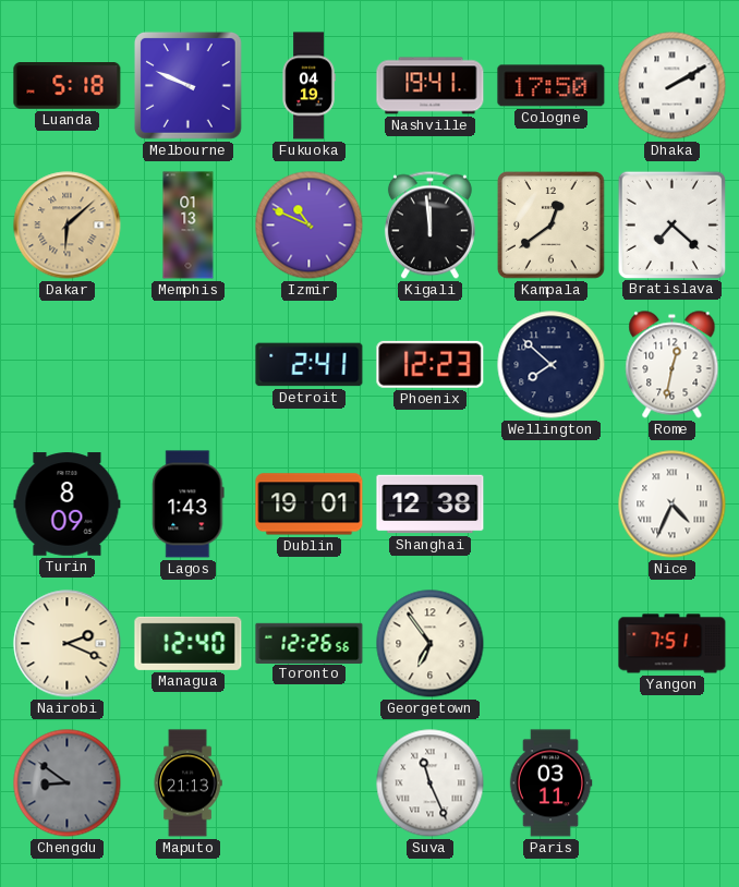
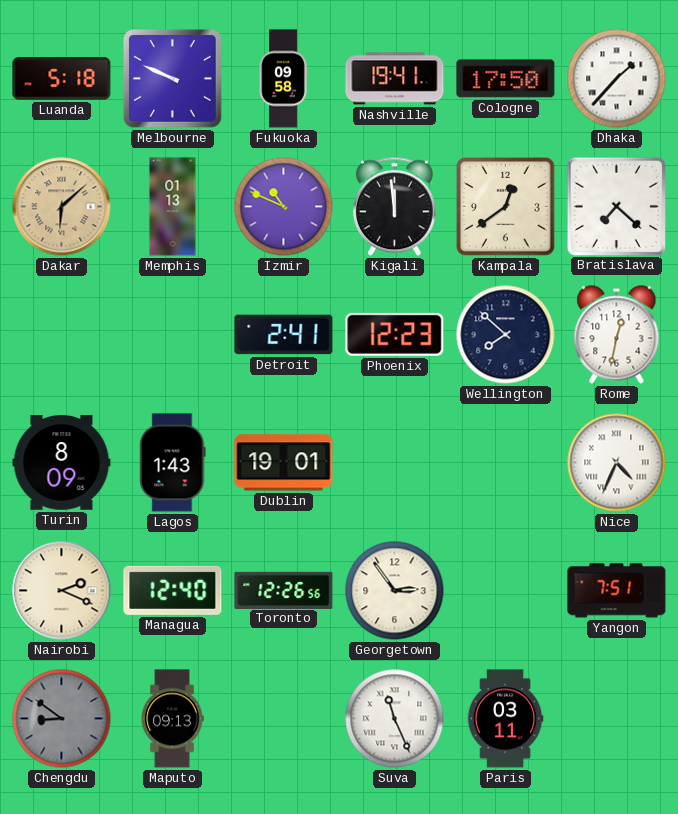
Fukuoka: 04:19 -> 09:58
Dhaka: 2:10 -> 1:37
Shanghai: 12:38 -> none
Georgetown: 6:54 -> 2:54
Maputo: 21:13 -> 09:13
